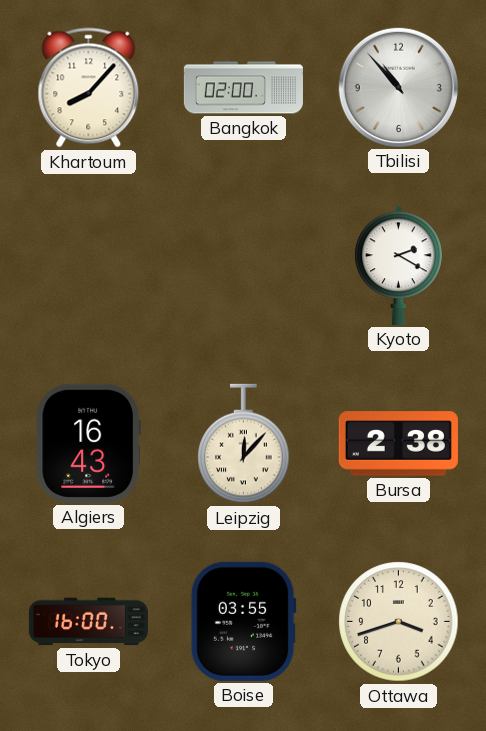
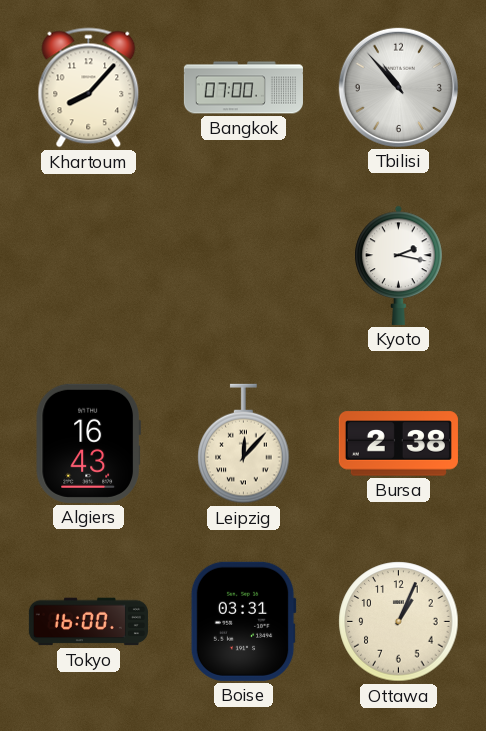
Bangkok: 02:00 -> 07:00
Kyoto: 2:20 -> 2:17
Boise: 03:55 -> 03:31
Ottawa: 3:42 -> 1:04
